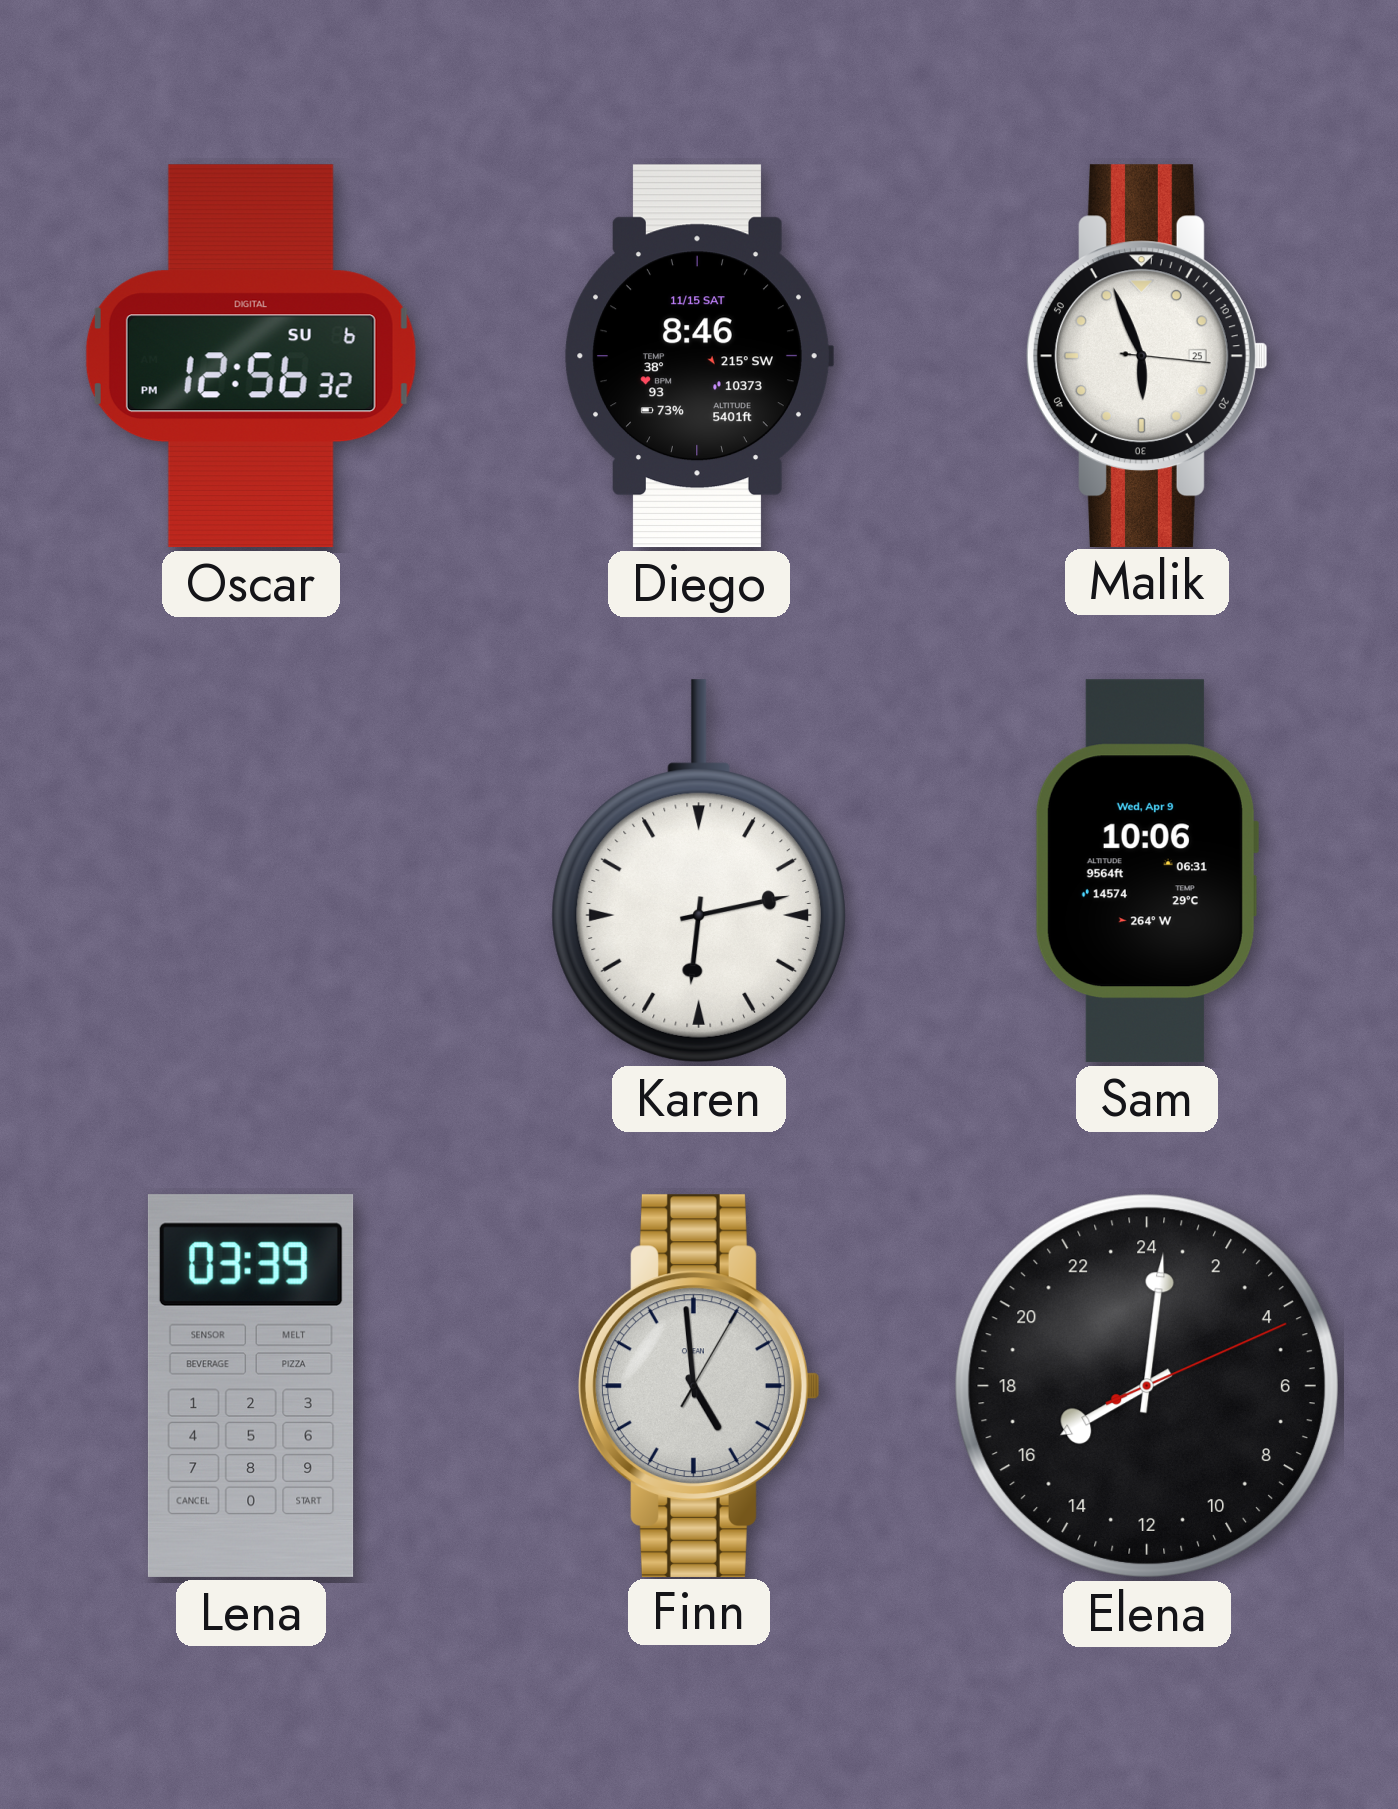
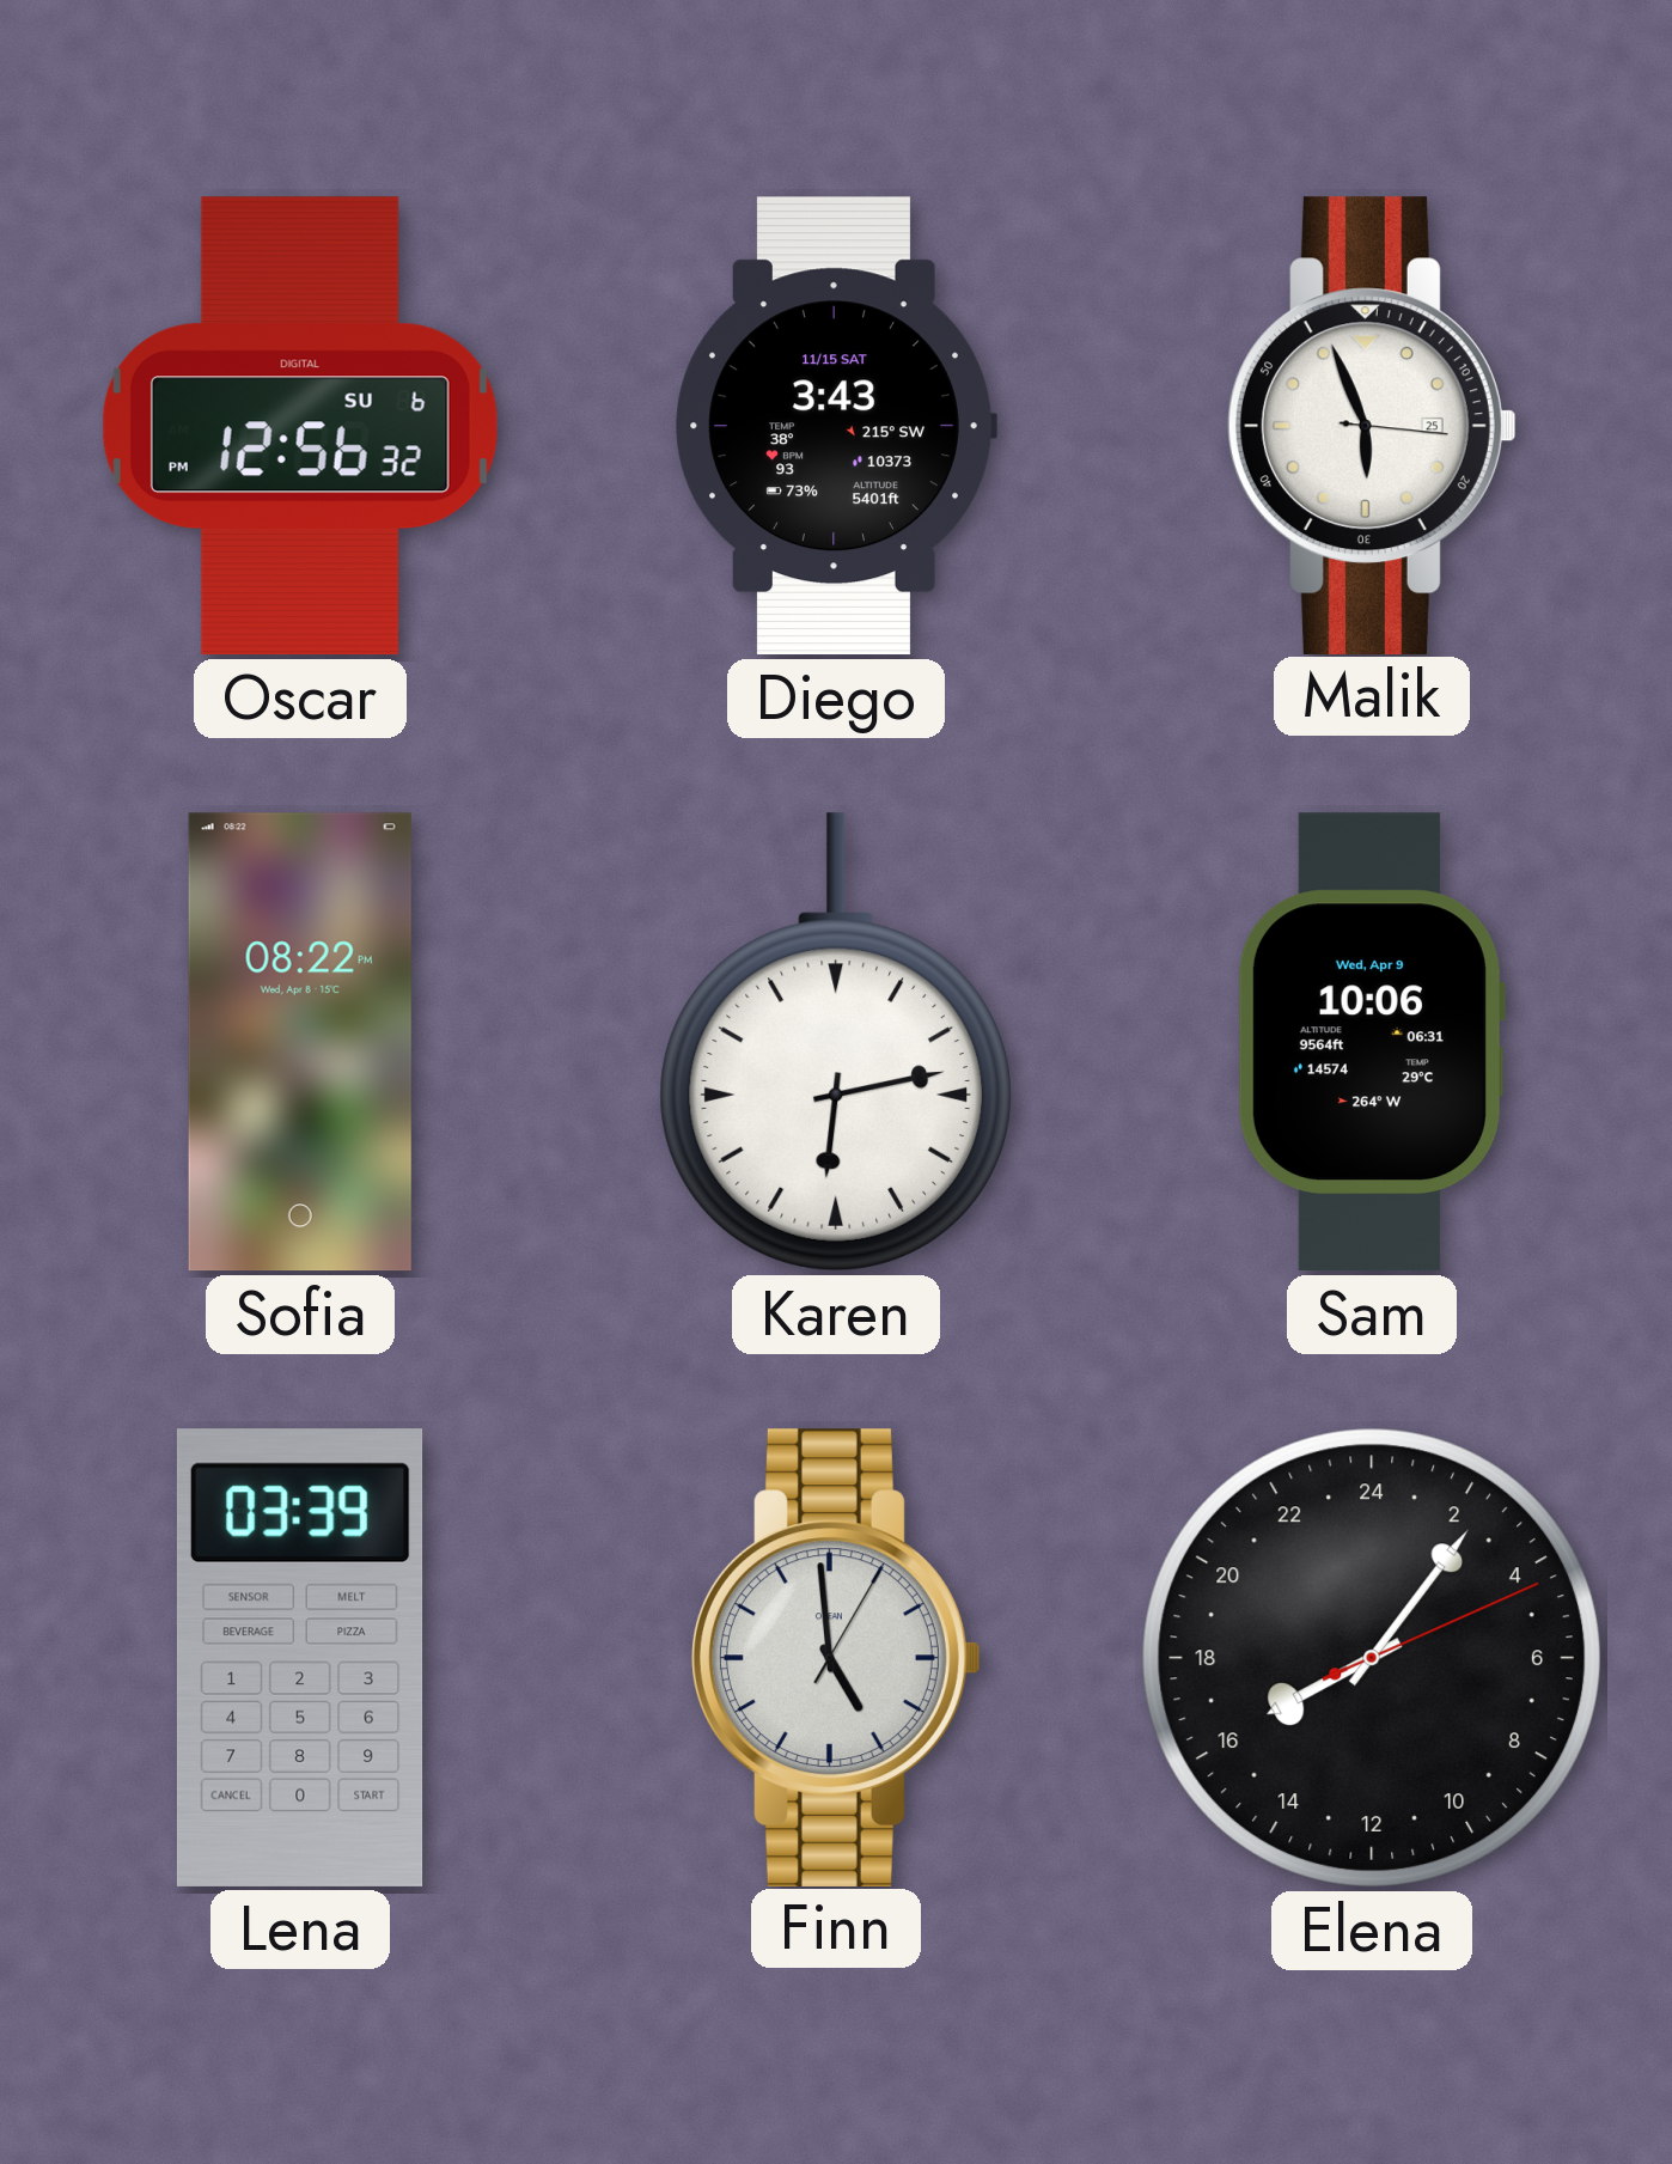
Diego: 8:46 -> 3:43
Sofia: none -> 08:22
Elena: 16:01 -> 16:06
